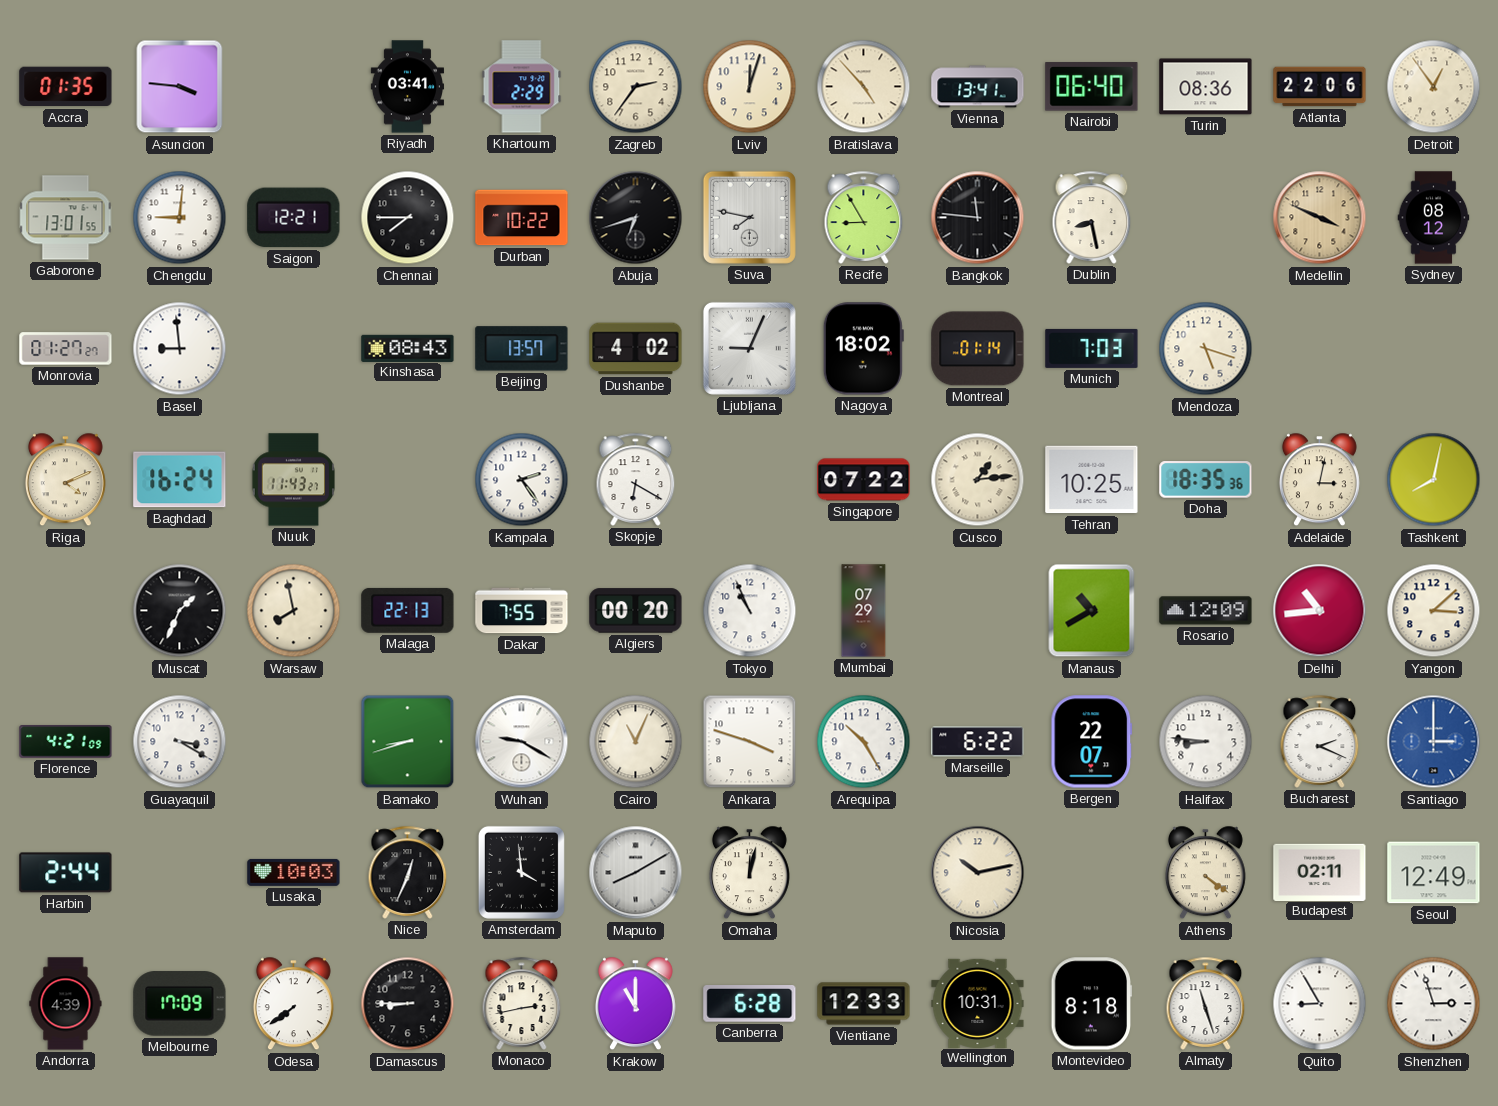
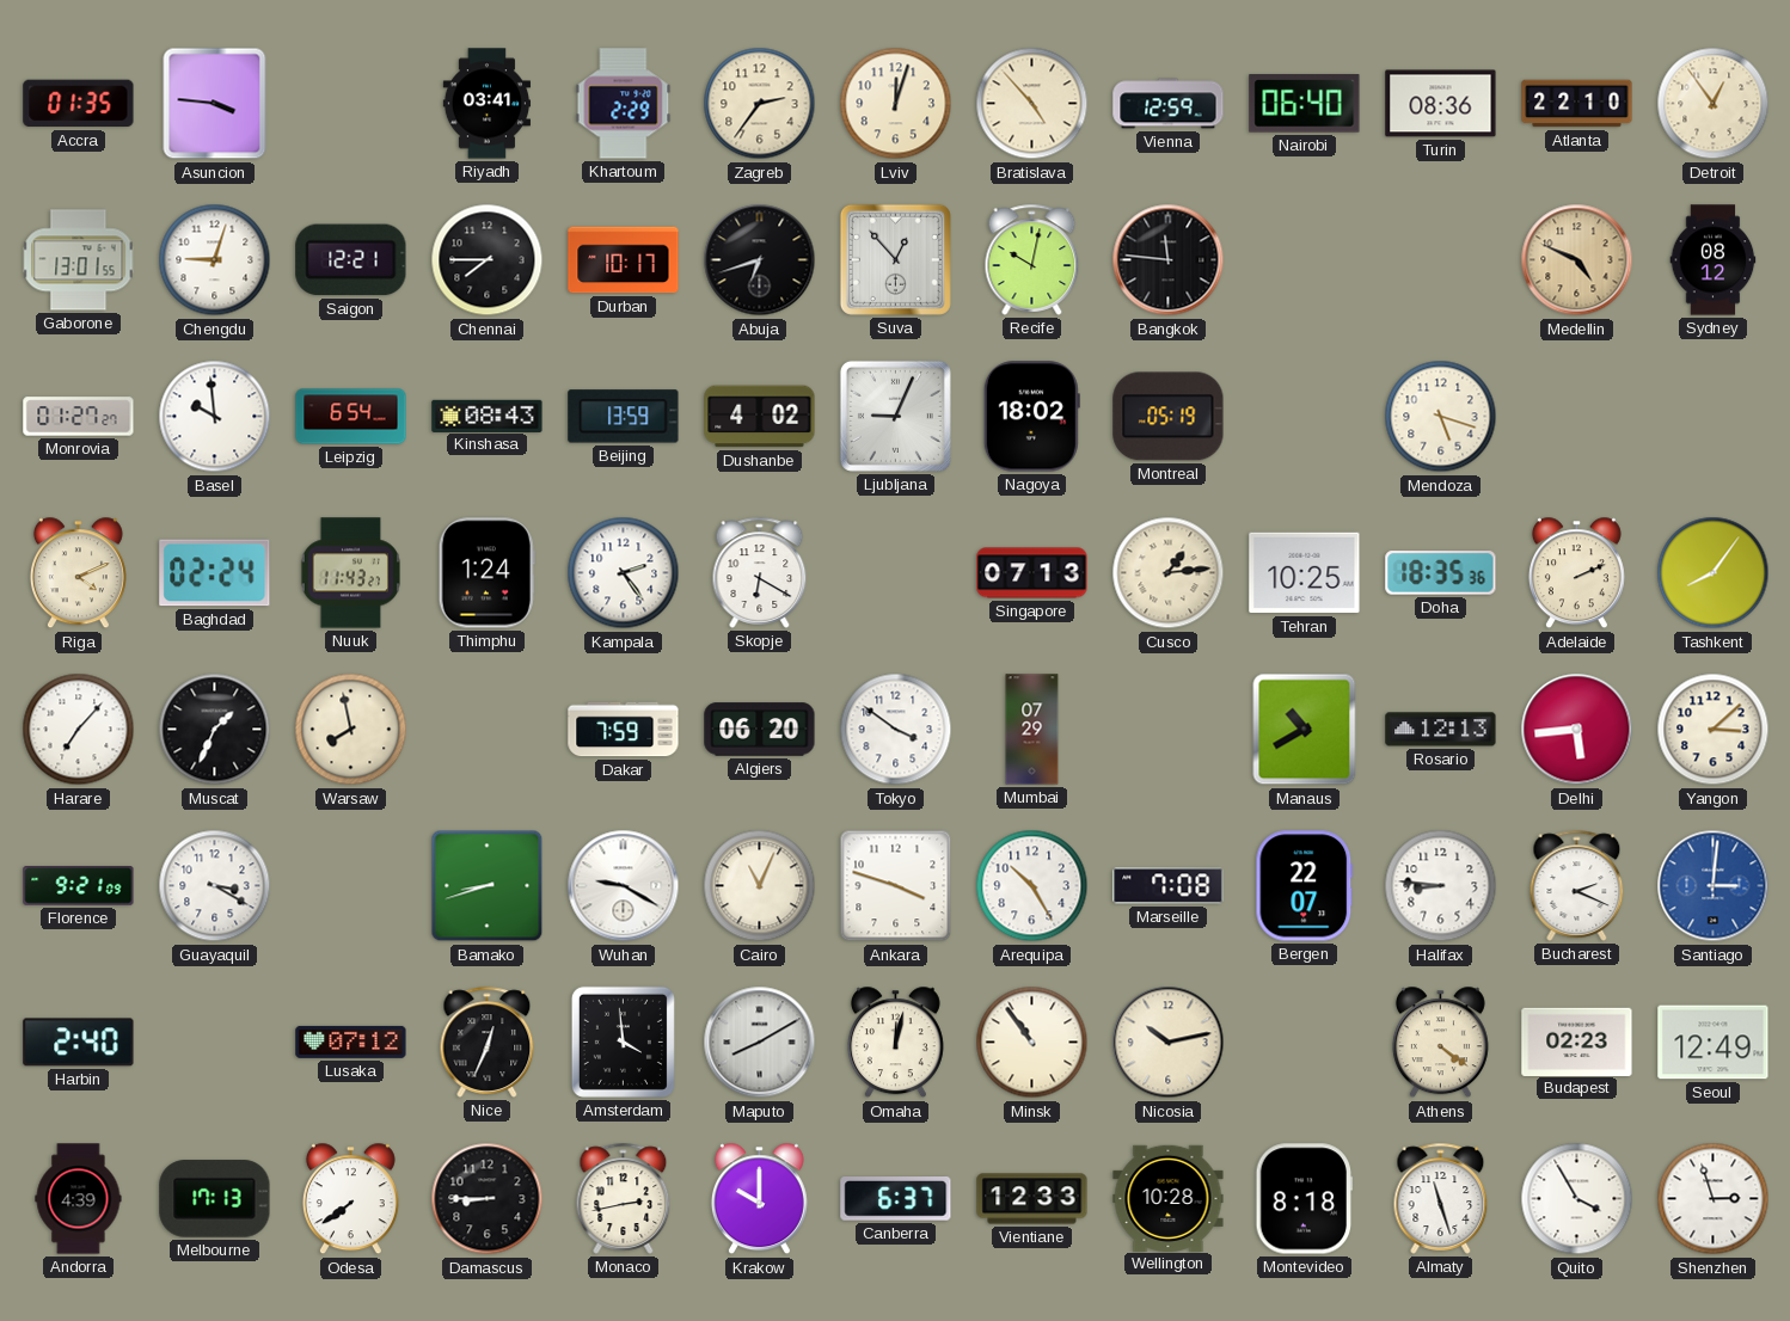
Vienna: 13:41 -> 12:59
Atlanta: 22:06 -> 22:10
Chengdu: 9:01 -> 9:03
Durban: 10:22 -> 10:17
Suva: 7:47 -> 12:53
Recife: 8:55 -> 10:02
Dublin: 8:28 -> none
Medellin: 3:49 -> 4:49
Basel: 8:59 -> 9:59
Leipzig: none -> 6:54
Beijing: 13:57 -> 13:59
Montreal: 01:14 -> 05:19
Munich: 7:03 -> none
Baghdad: 16:24 -> 02:24
Thimphu: none -> 1:24
Singapore: 07:22 -> 07:13
Adelaide: 3:02 -> 2:11
Tashkent: 8:02 -> 8:06
Harare: none -> 7:07
Malaga: 22:13 -> none
Dakar: 7:55 -> 7:59
Algiers: 00:20 -> 06:20
Tokyo: 10:56 -> 3:51
Rosario: 12:09 -> 12:13
Delhi: 10:44 -> 5:44
Florence: 4:21 -> 9:21
Marseille: 6:22 -> 7:08
Santiago: 3:00 -> 3:01
Harbin: 2:44 -> 2:40
Lusaka: 10:03 -> 07:12
Minsk: none -> 10:54
Budapest: 02:11 -> 02:23
Melbourne: 17:09 -> 17:13
Krakow: 11:00 -> 10:00
Canberra: 6:28 -> 6:37
Wellington: 10:31 -> 10:28
Quito: 8:55 -> 3:55
